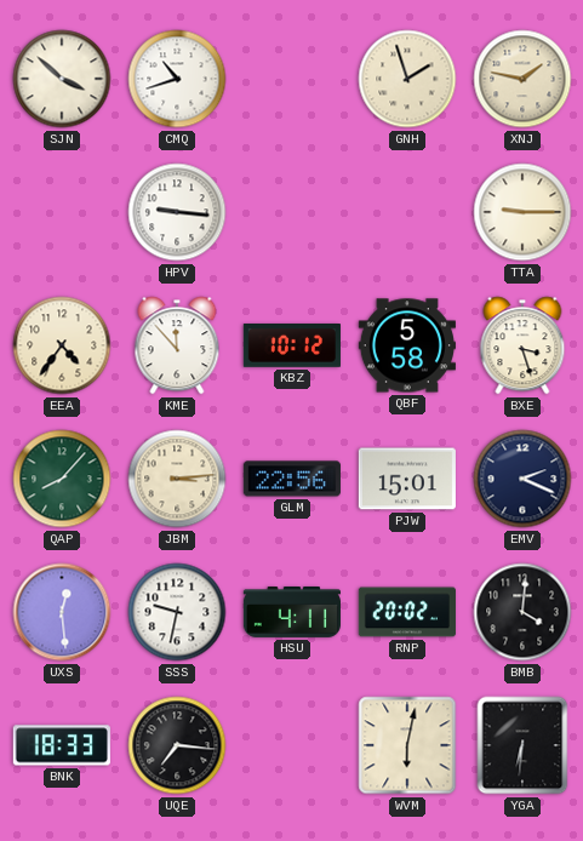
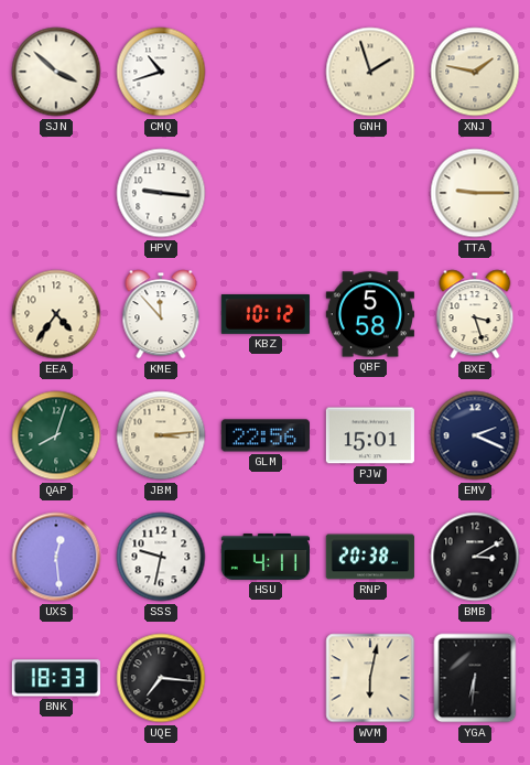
QAP: 8:07 -> 8:03
RNP: 20:02 -> 20:38
BMB: 4:01 -> 3:10
